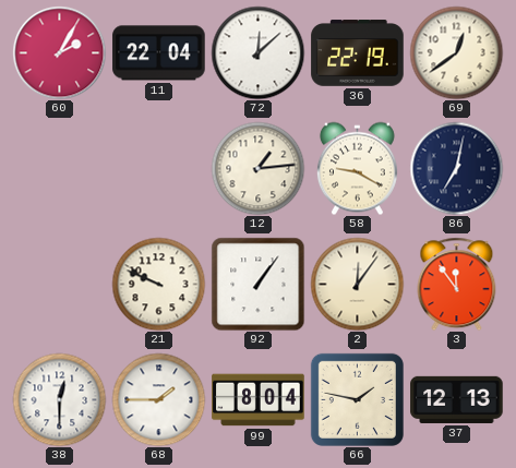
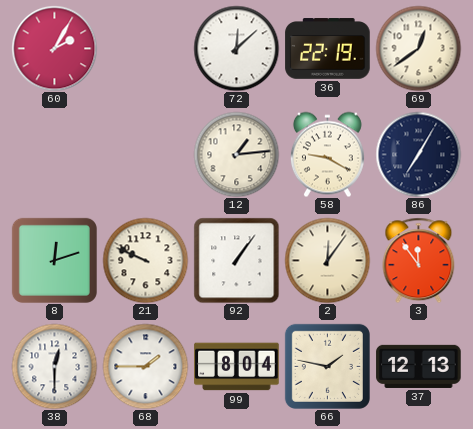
11: 22:04 -> none
86: 7:02 -> 7:05
8: none -> 12:12
